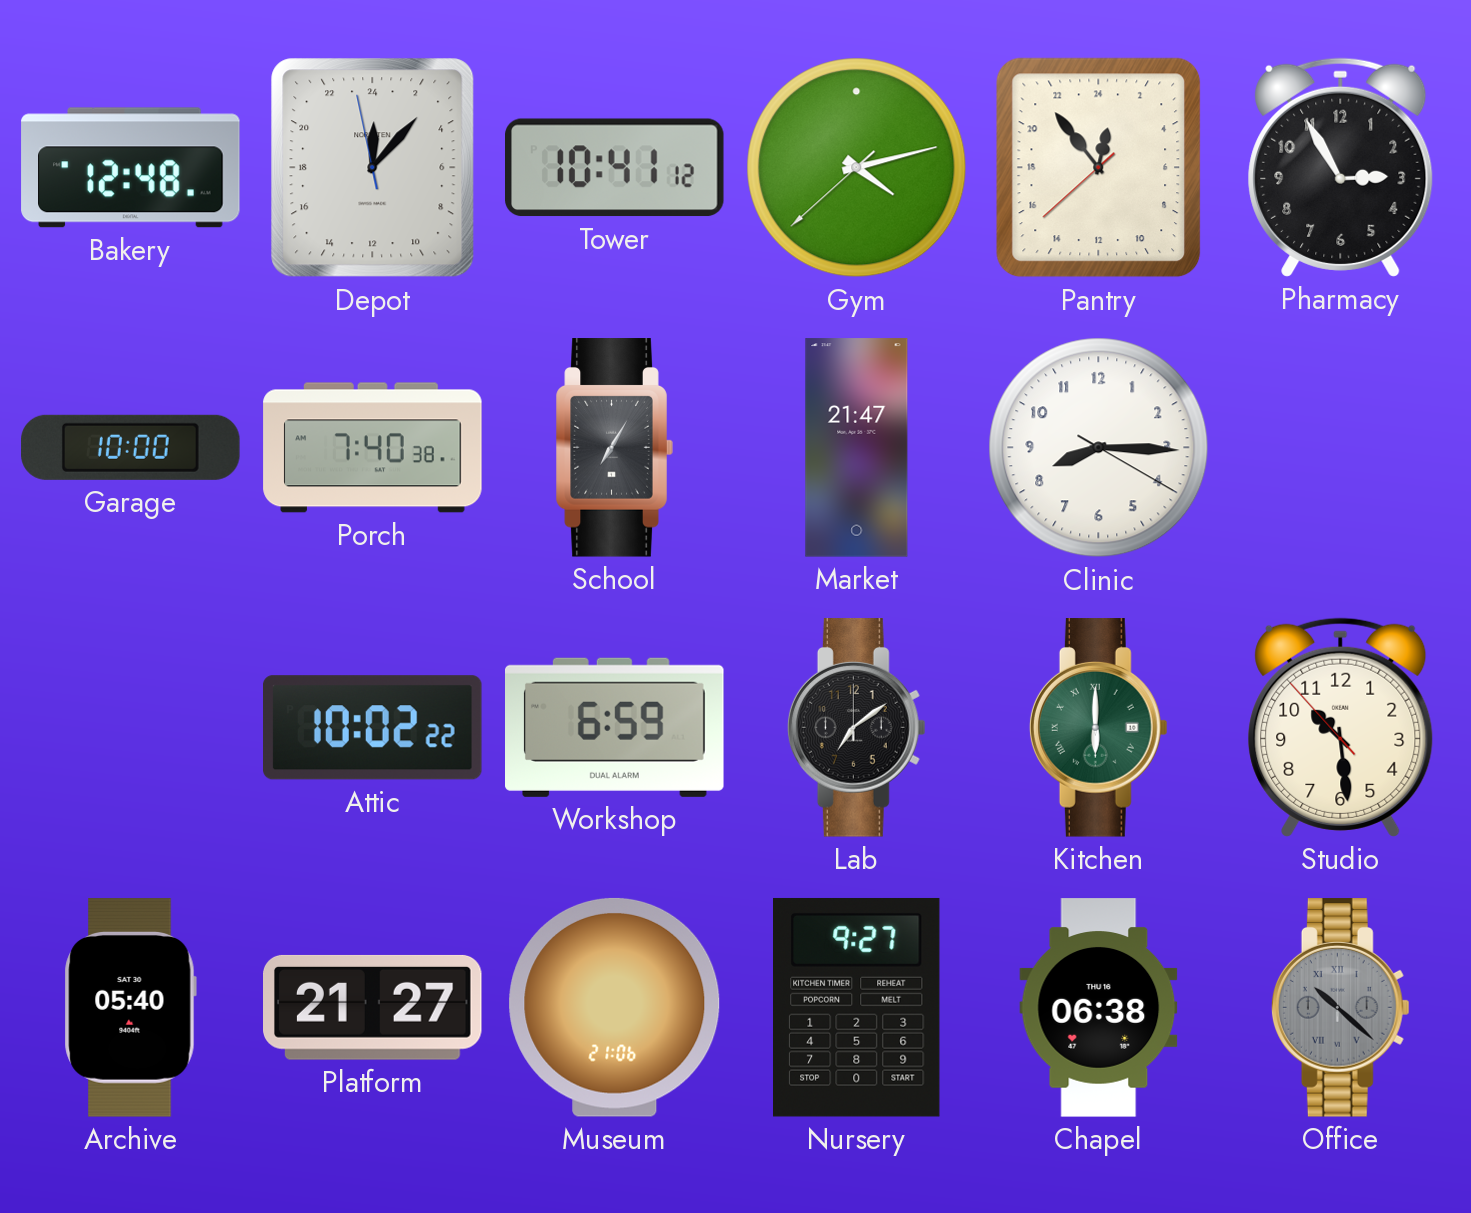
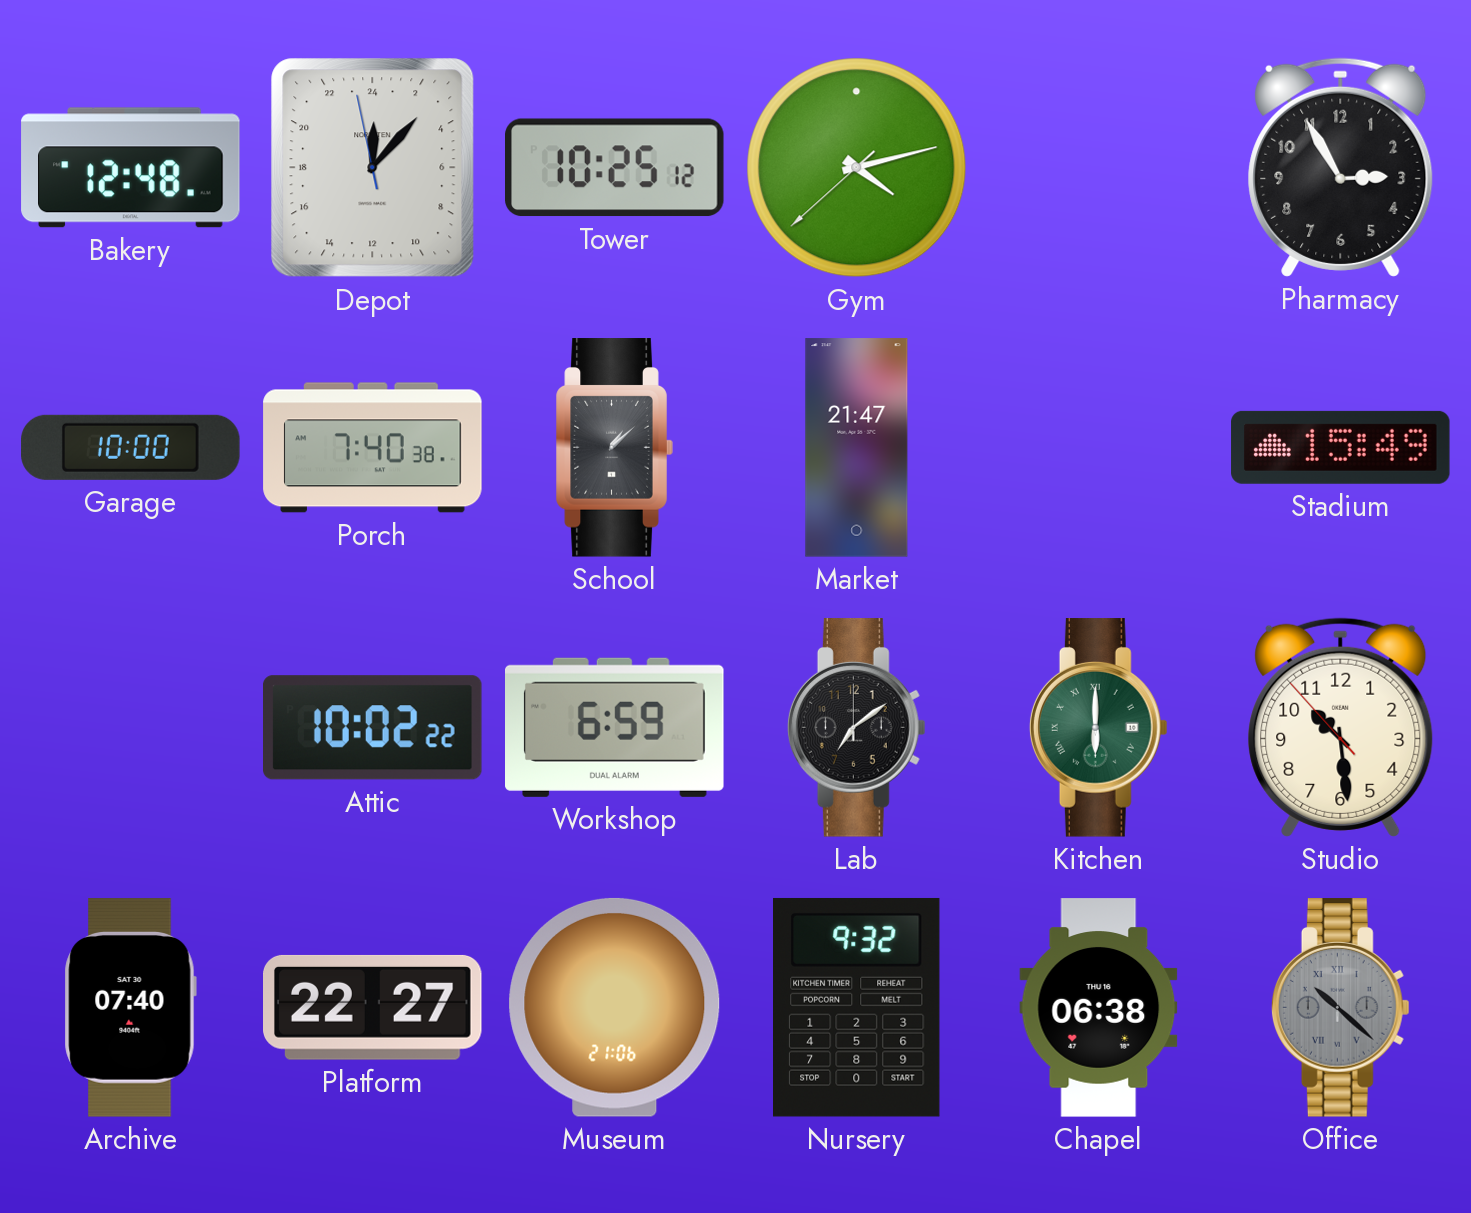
Tower: 10:41 -> 10:25
Pantry: 0:53 -> none
School: 7:05 -> 1:08
Clinic: 8:15 -> none
Stadium: none -> 15:49
Archive: 05:40 -> 07:40
Platform: 21:27 -> 22:27
Nursery: 9:27 -> 9:32
